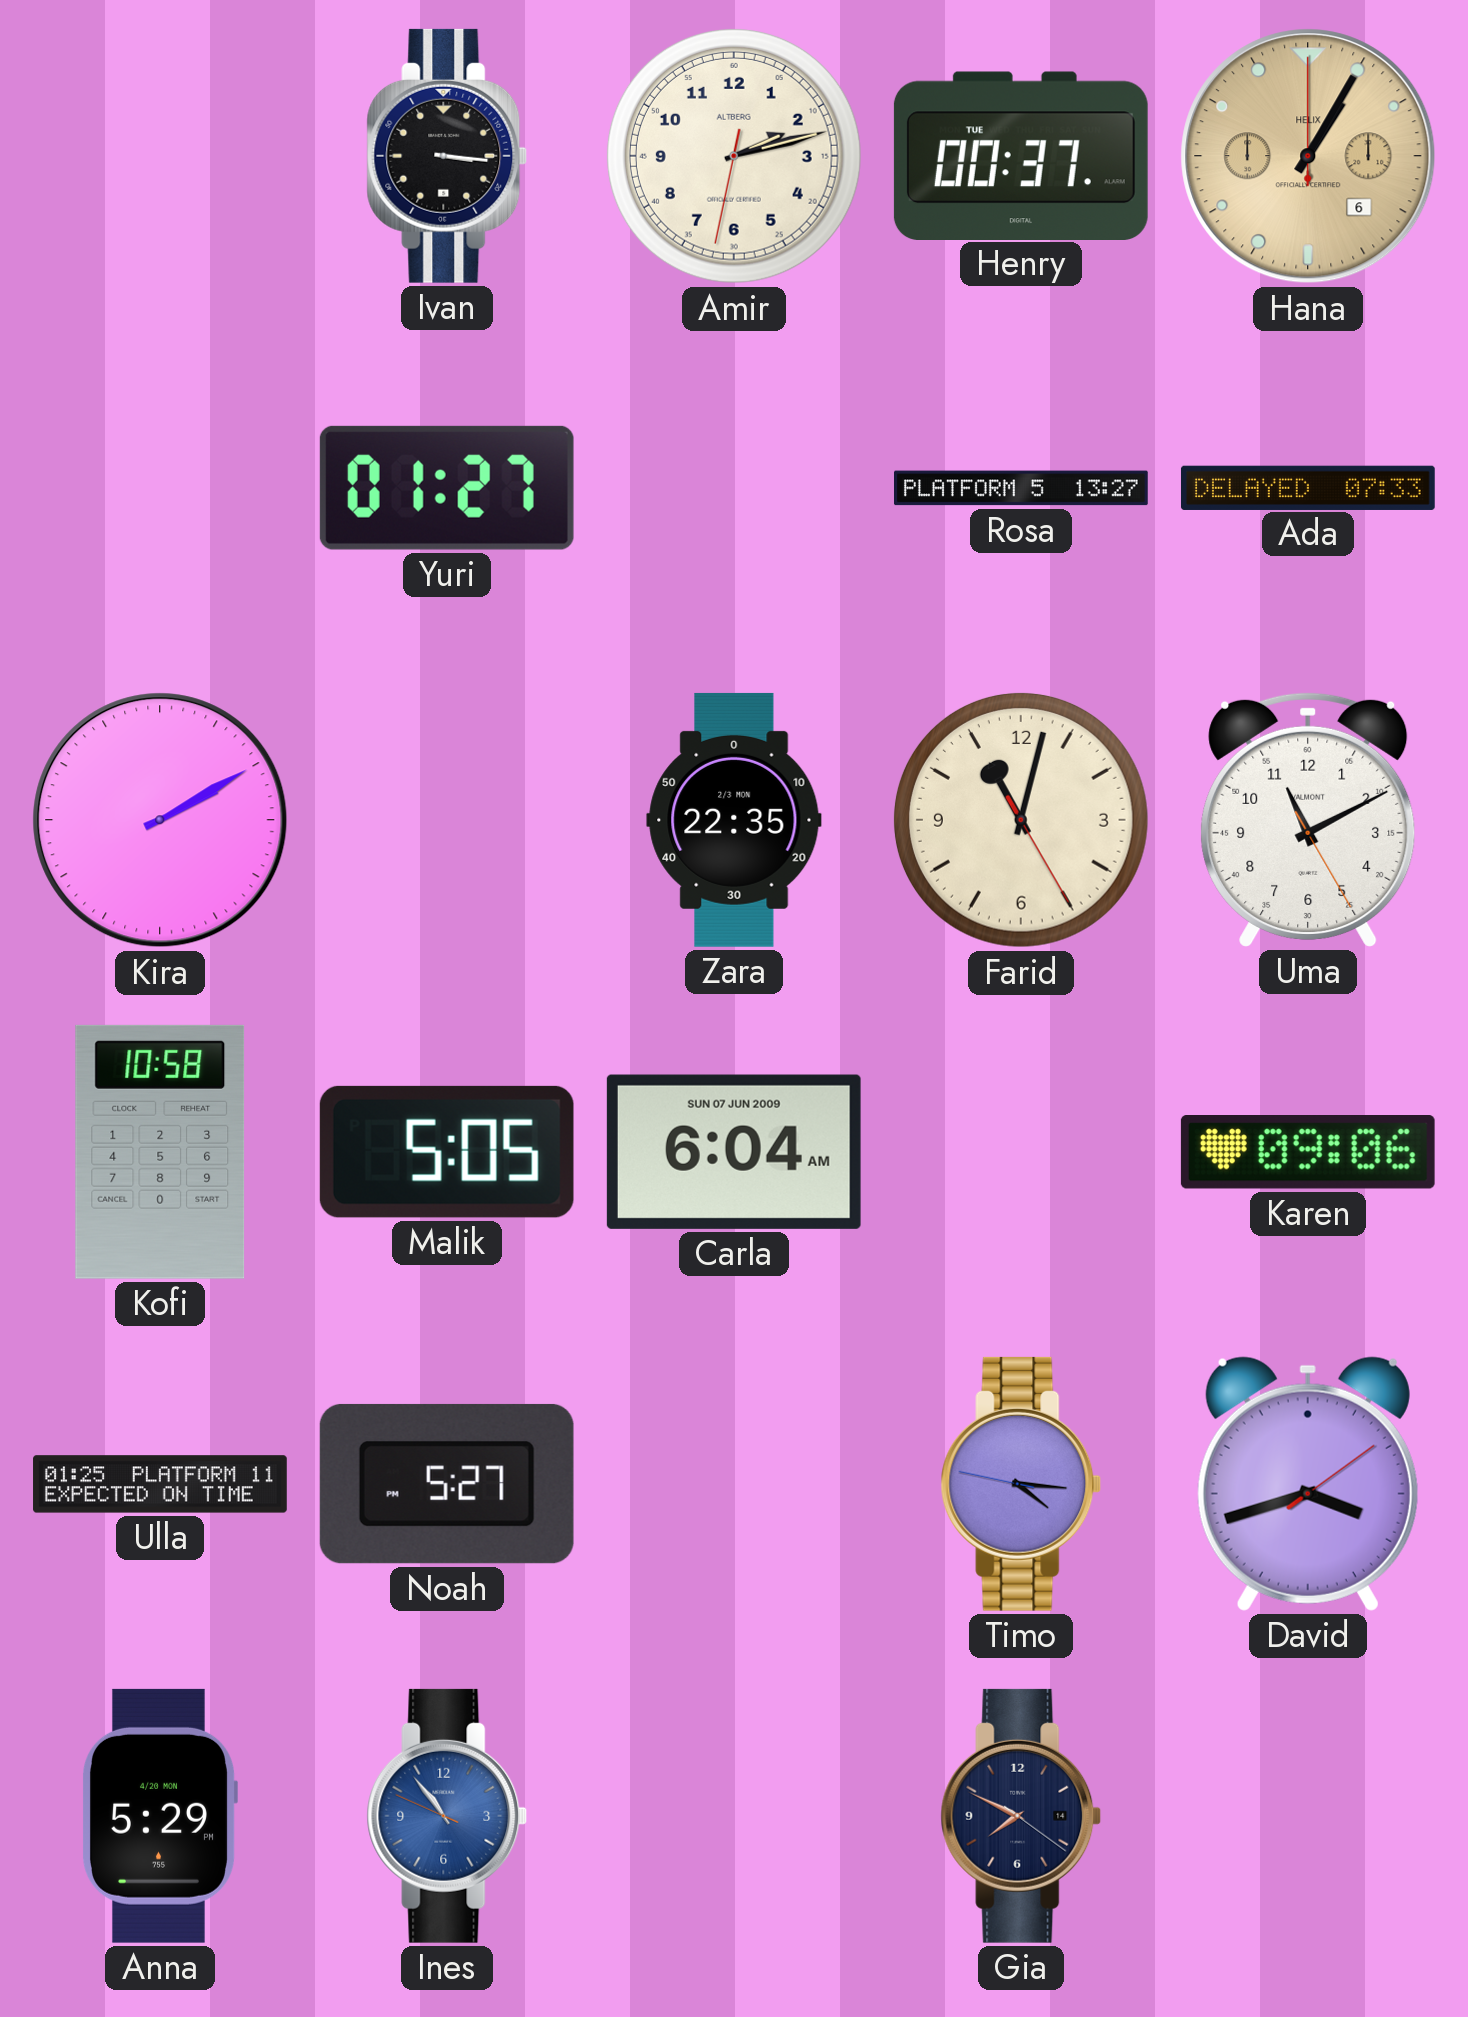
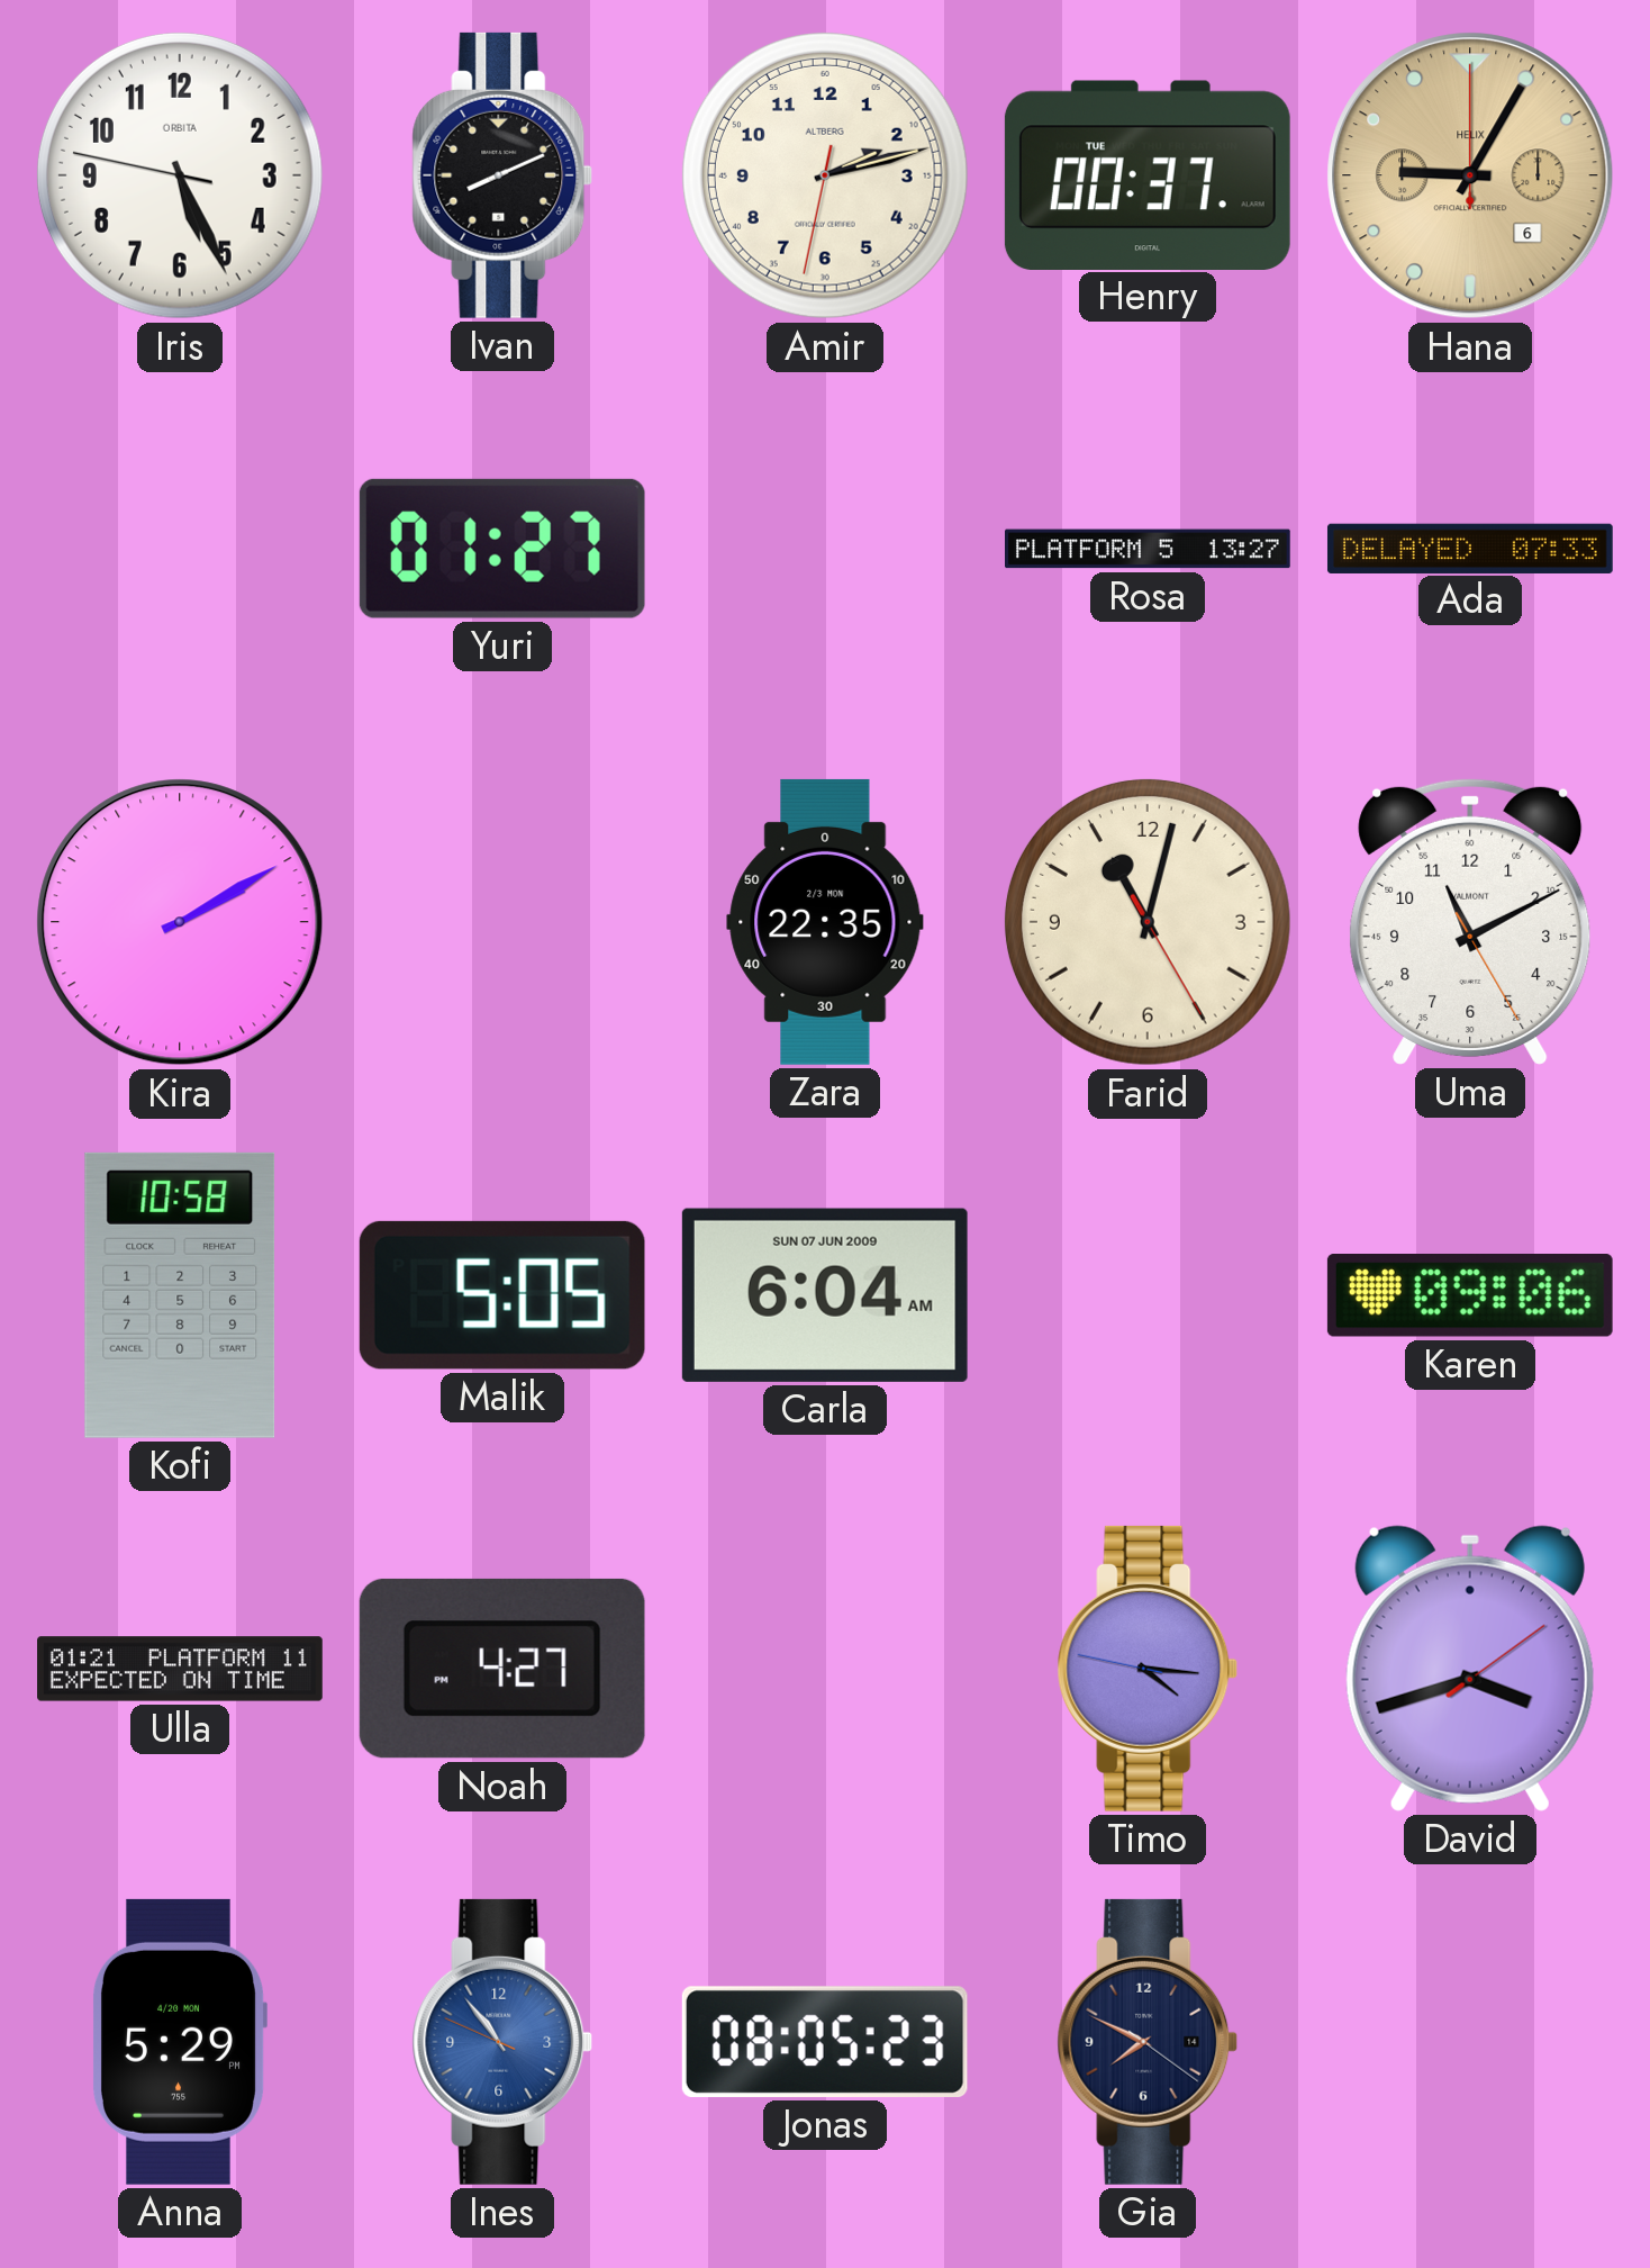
Iris: none -> 5:25
Ivan: 3:16 -> 8:11
Hana: 1:05 -> 9:05
Ulla: 01:25 -> 01:21
Noah: 5:27 -> 4:27
Jonas: none -> 08:05
